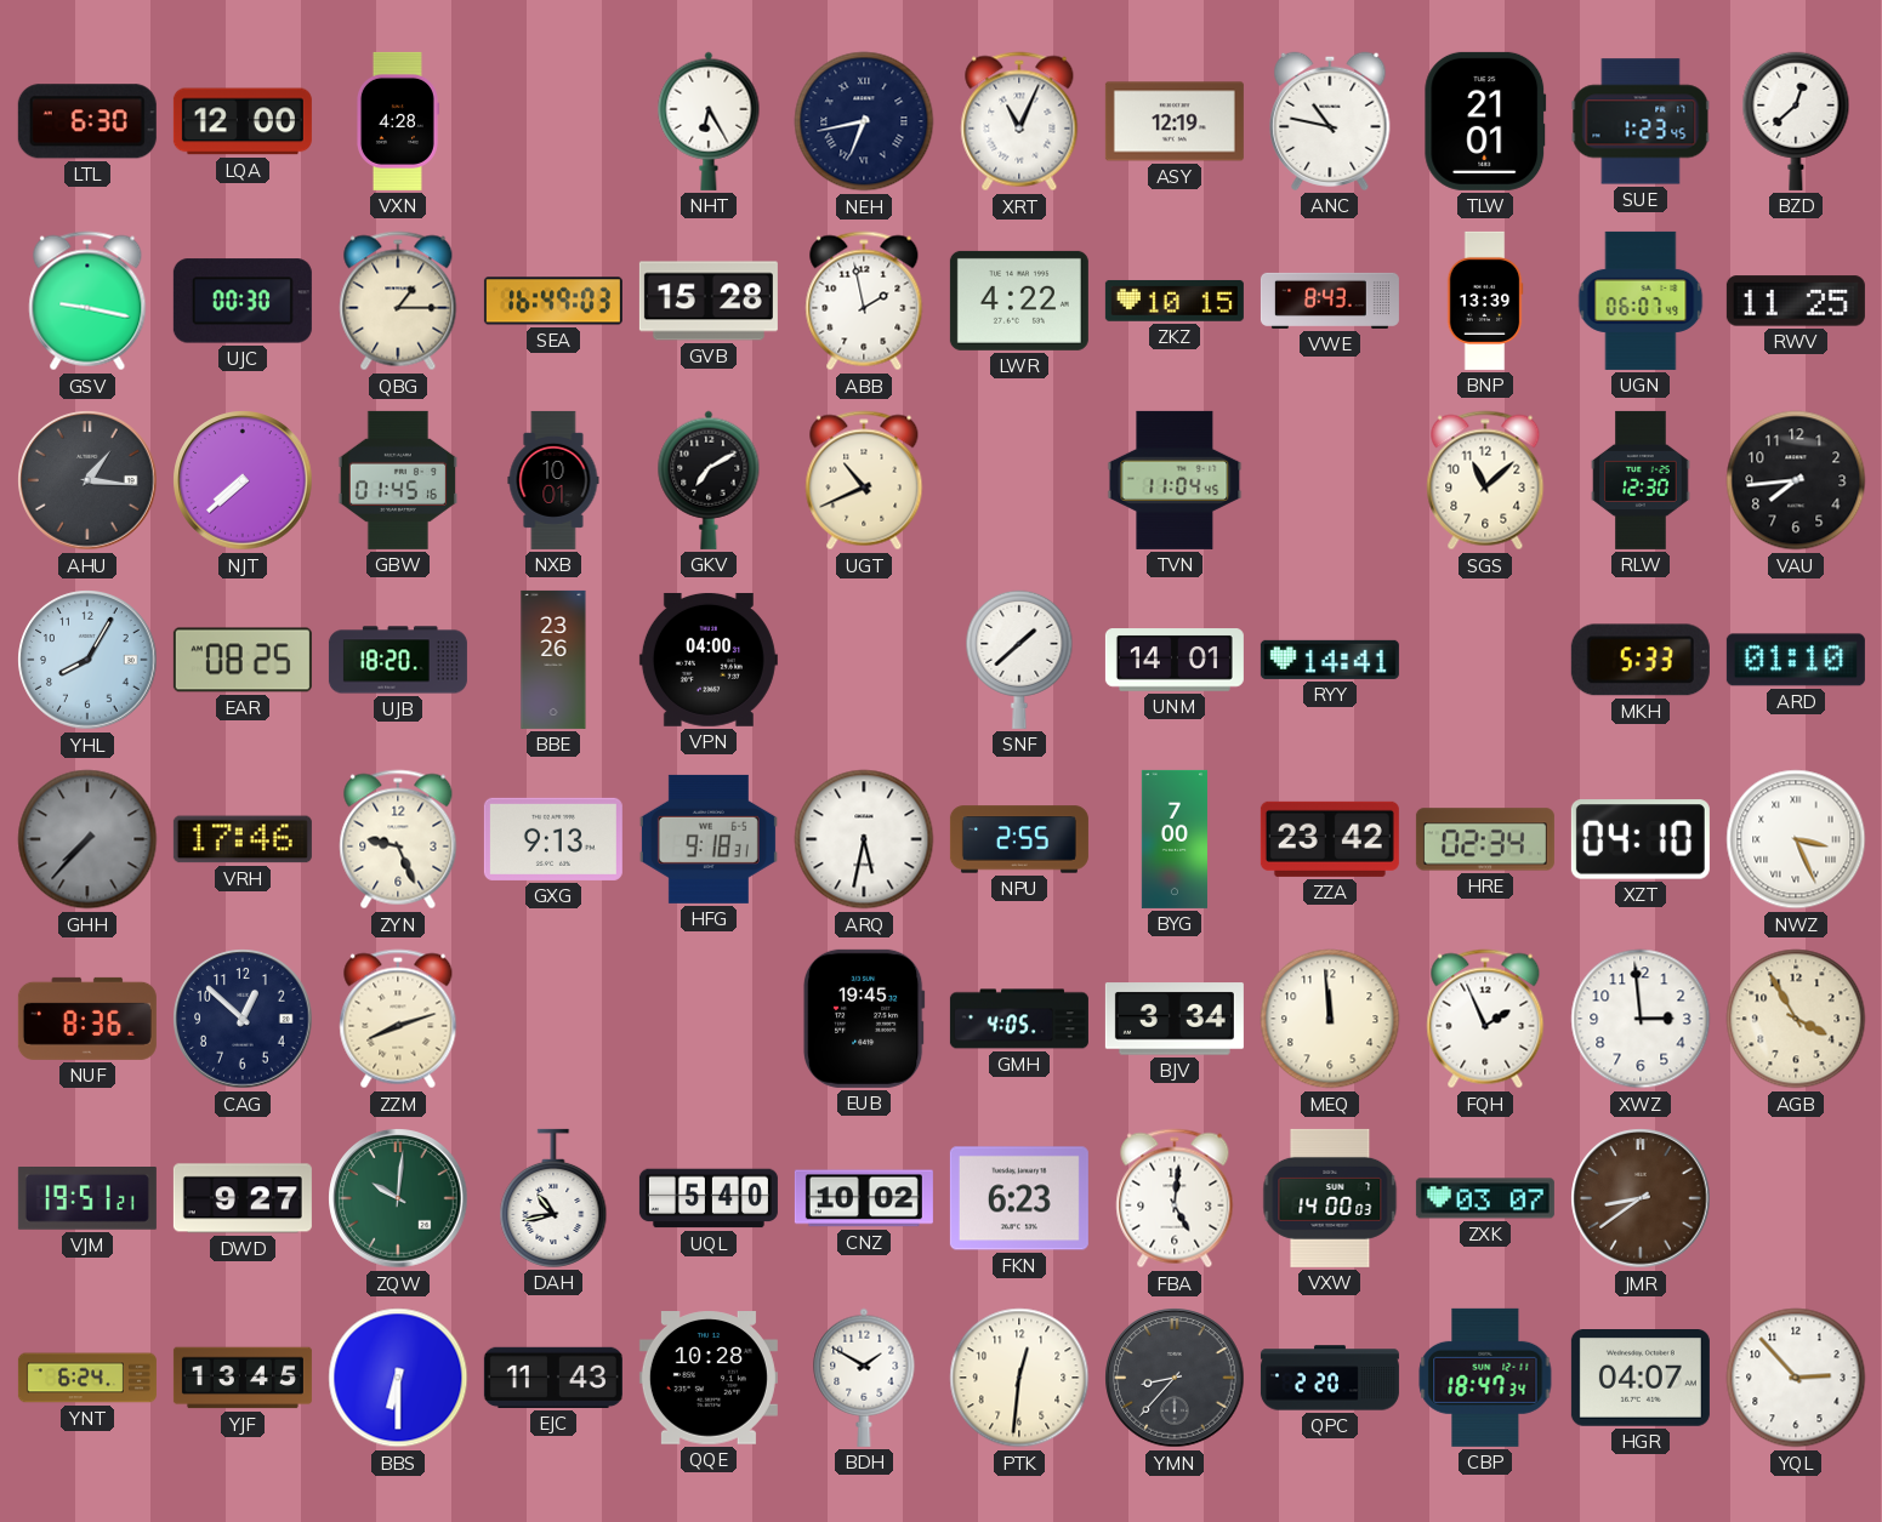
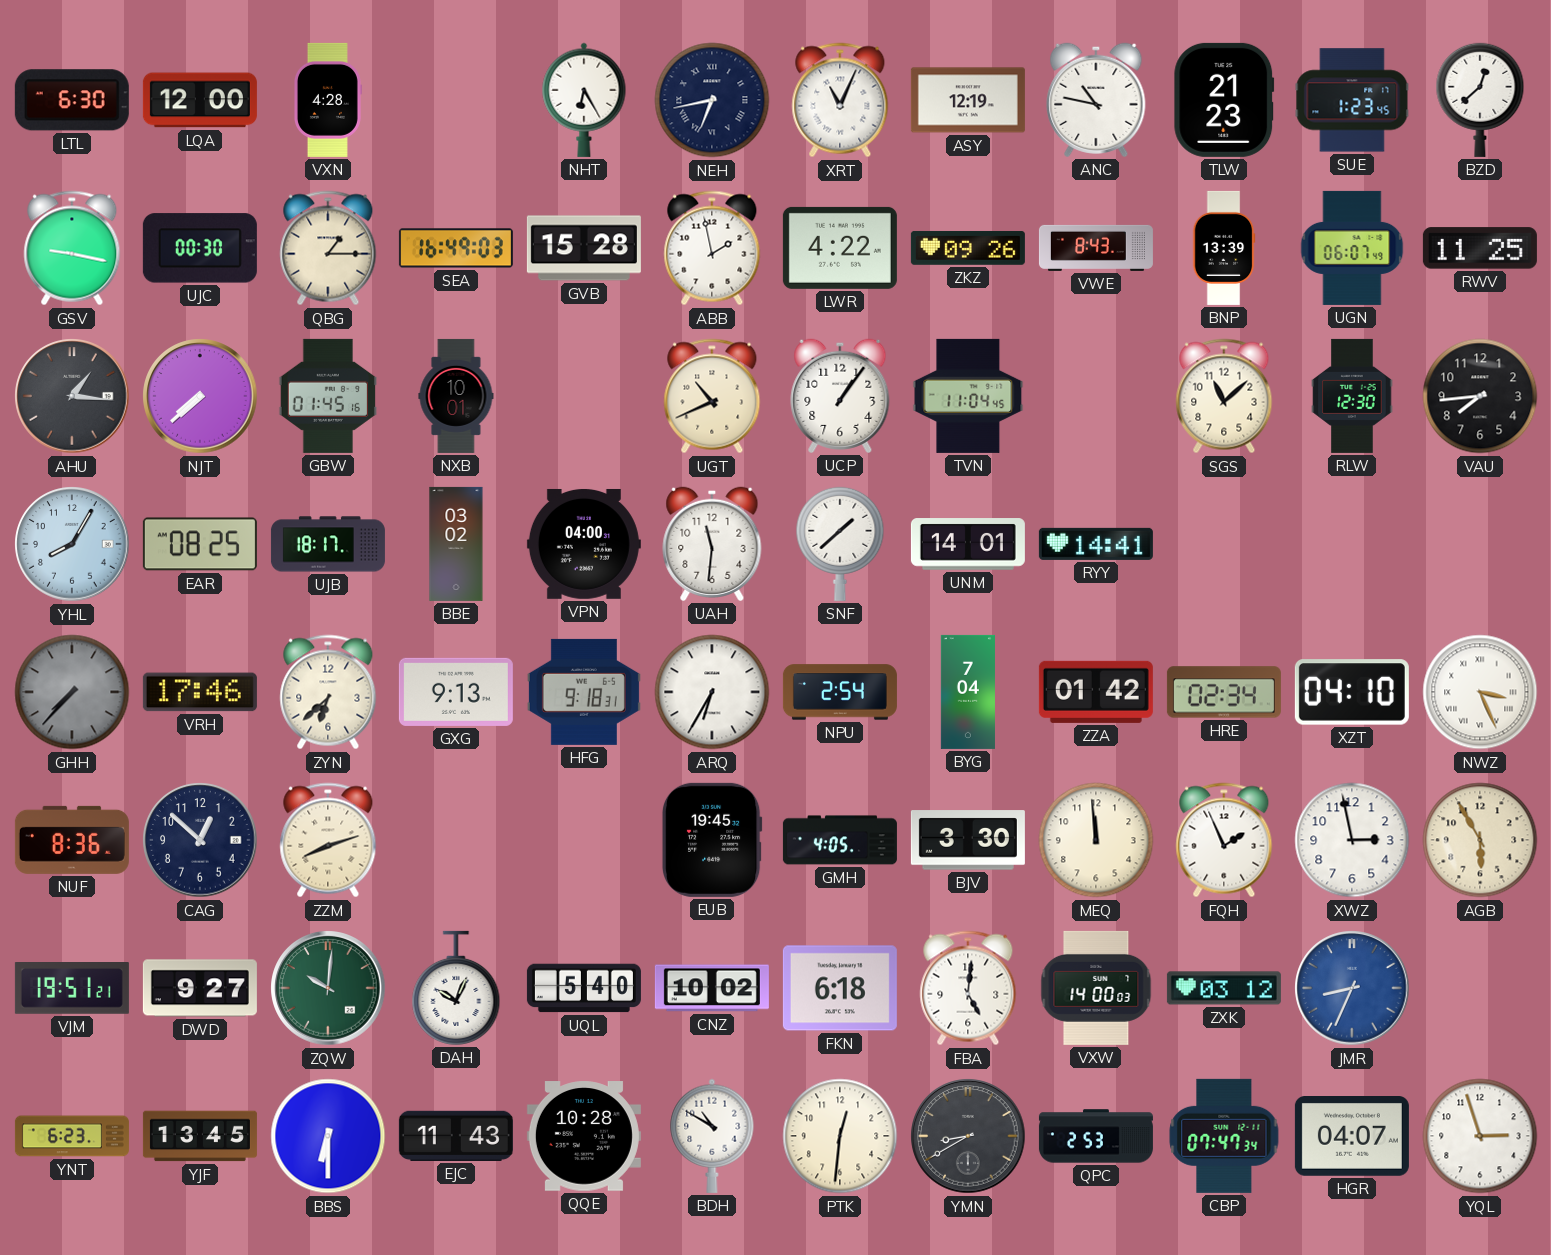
TLW: 21:01 -> 21:23
ZKZ: 10:15 -> 09:26
GKV: 7:10 -> none
UCP: none -> 1:06
UJB: 18:20 -> 18:17
BBE: 23:26 -> 03:02
UAH: none -> 11:31
MKH: 5:33 -> none
ARD: 01:10 -> none
ZYN: 9:26 -> 6:38
ARQ: 5:32 -> 6:35
NPU: 2:55 -> 2:54
BYG: 7:00 -> 7:04
ZZA: 23:42 -> 01:42
BJV: 3:34 -> 3:30
XWZ: 2:59 -> 2:58
AGB: 3:55 -> 5:55
DAH: 10:43 -> 10:04
FKN: 6:23 -> 6:18
ZXK: 03:07 -> 03:12
JMR: 8:39 -> 8:34
JMR dial: brown -> blue
YNT: 6:24 -> 6:23
BDH: 1:50 -> 10:50
YMN: 8:37 -> 8:40
QPC: 2:20 -> 2:53
CBP: 18:47 -> 07:47
YQL: 2:53 -> 2:57
